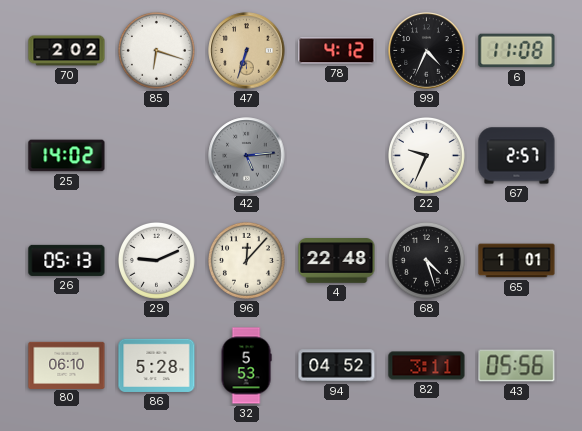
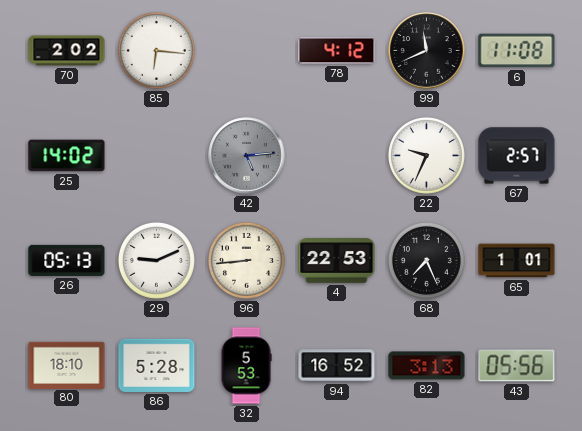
85: 6:18 -> 6:16
47: 6:33 -> none
99: 4:34 -> 11:41
96: 12:07 -> 8:44
4: 22:48 -> 22:53
68: 4:27 -> 7:26
80: 06:10 -> 18:10
94: 04:52 -> 16:52
82: 3:11 -> 3:13
